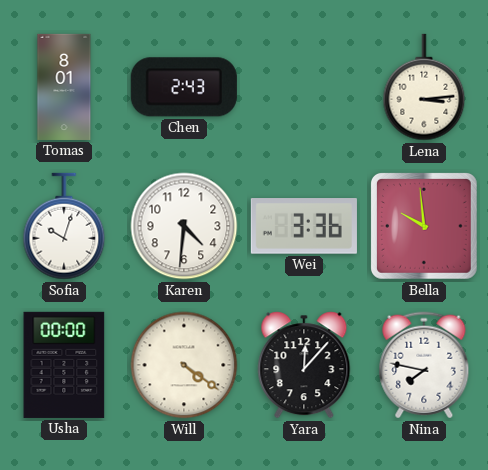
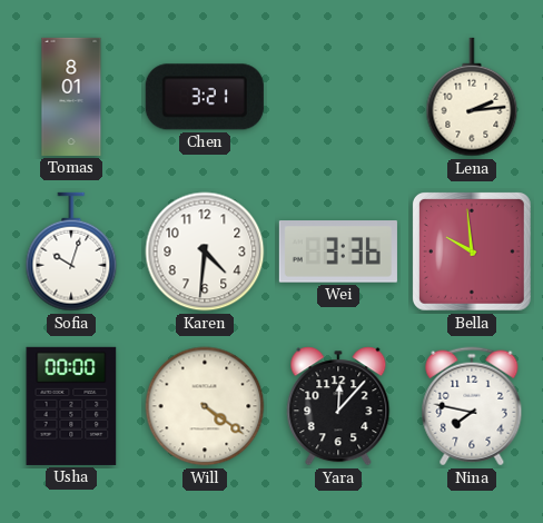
Chen: 2:43 -> 3:21
Lena: 3:14 -> 2:14
